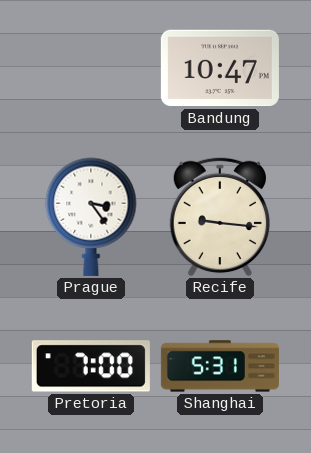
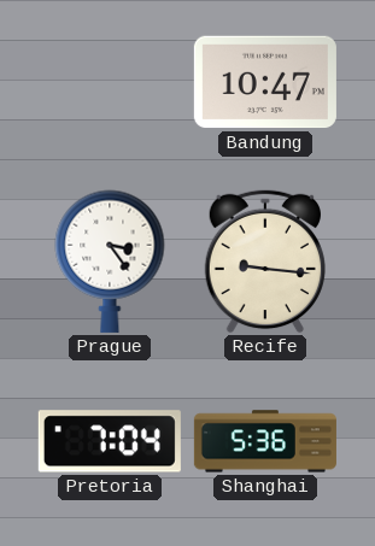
Pretoria: 7:00 -> 7:04
Shanghai: 5:31 -> 5:36
